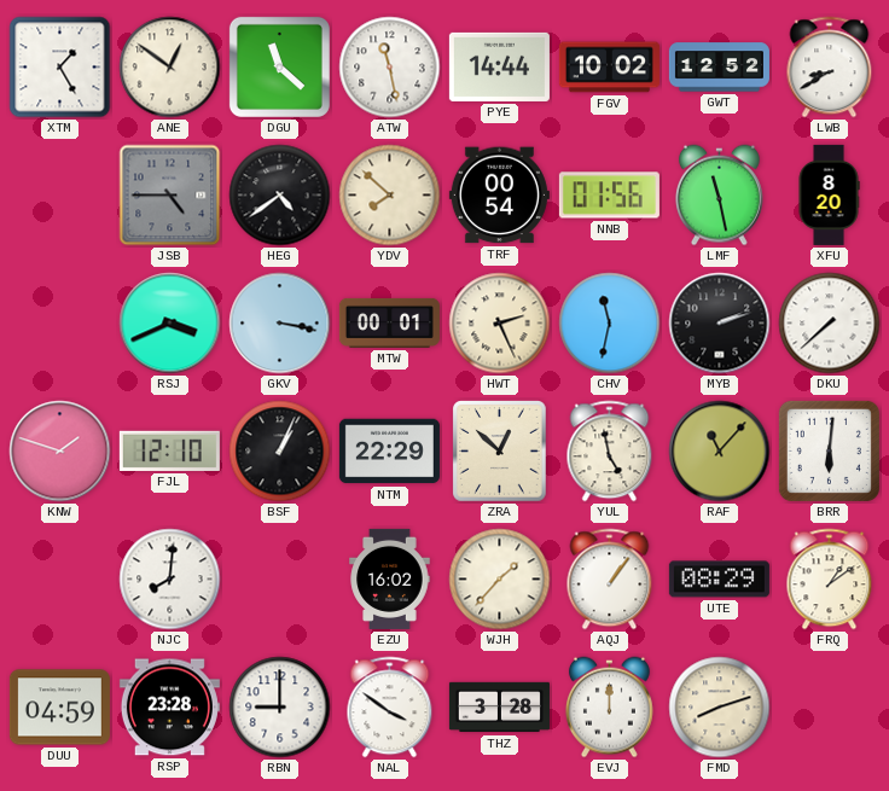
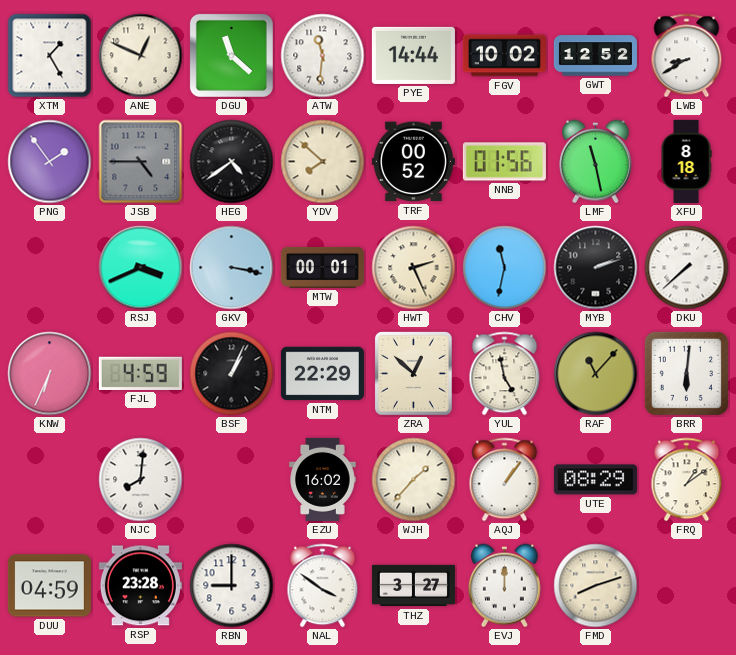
ANE: 12:51 -> 12:49
ATW: 11:28 -> 11:31
PNG: none -> 1:54
TRF: 00:54 -> 00:52
XFU: 8:20 -> 8:18
KNW: 1:48 -> 6:34
FJL: 12:10 -> 4:59
THZ: 3:28 -> 3:27
